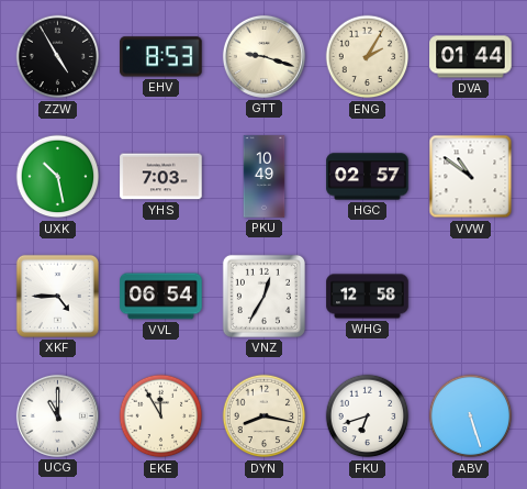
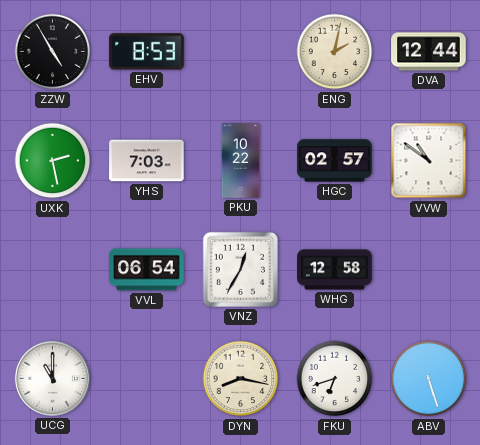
GTT: 9:18 -> none
ENG: 2:05 -> 2:02
DVA: 01:44 -> 12:44
UXK: 10:28 -> 2:28
PKU: 10:49 -> 10:22
XKF: 4:45 -> none
EKE: 11:55 -> none
